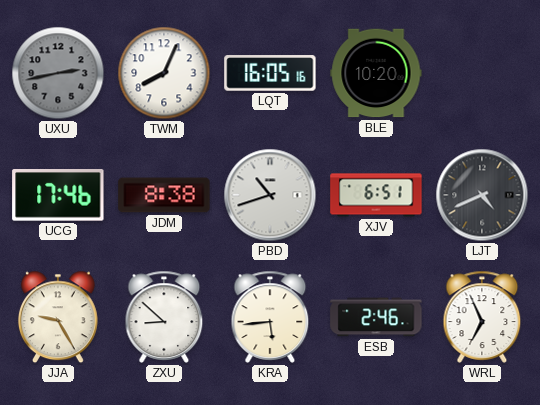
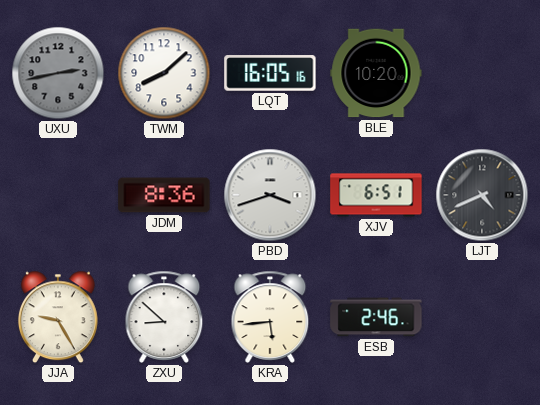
TWM: 8:04 -> 8:08
UCG: 17:46 -> none
JDM: 8:38 -> 8:36
PBD: 10:42 -> 3:42
WRL: 6:56 -> none
